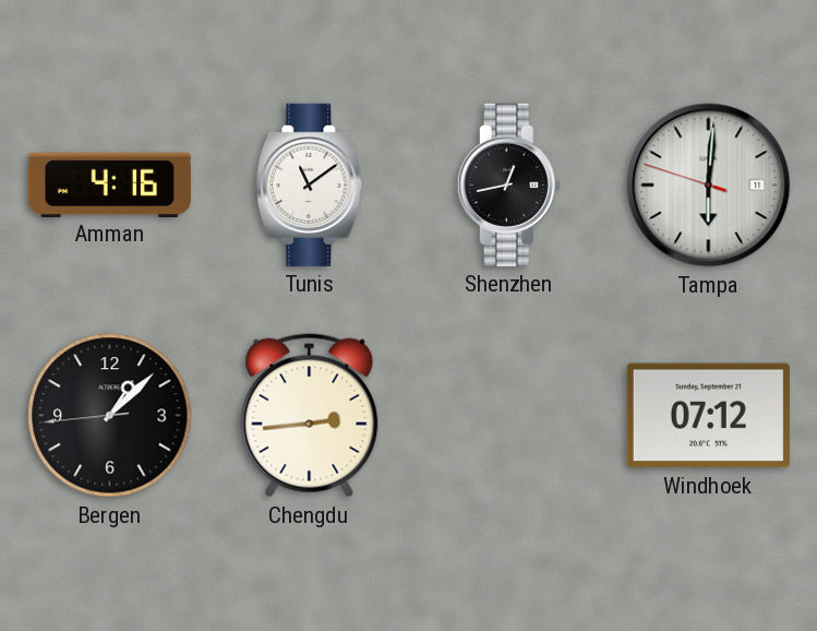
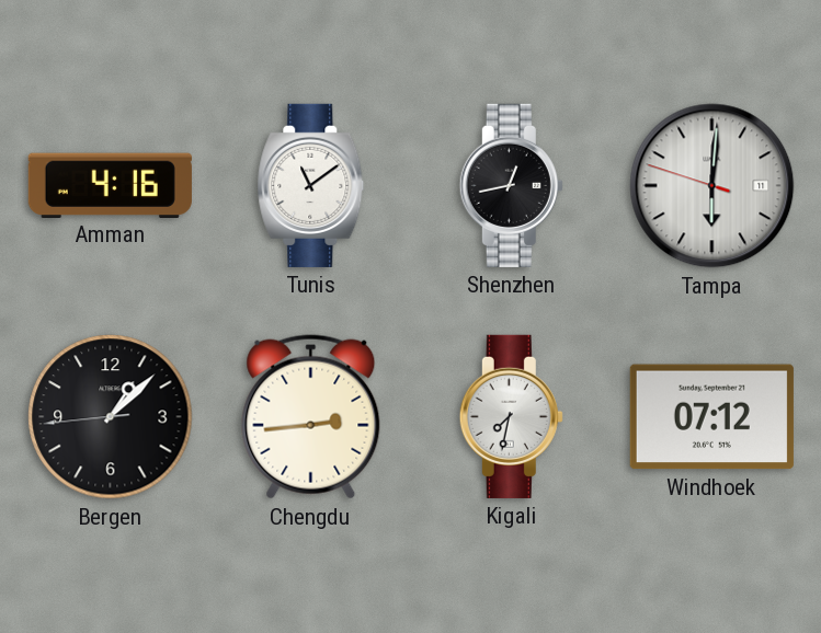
Kigali: none -> 7:32
